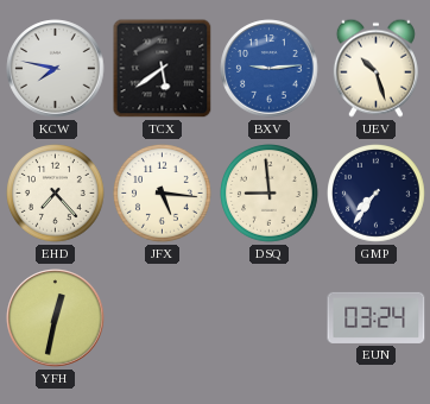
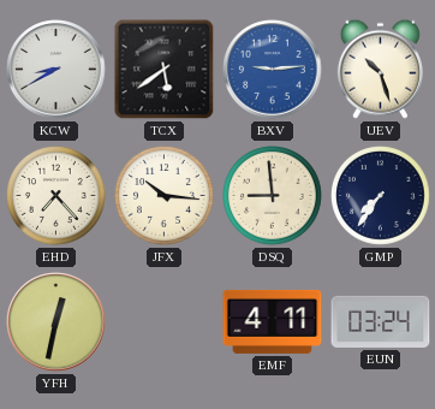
KCW: 7:47 -> 8:40
JFX: 5:16 -> 10:16
EMF: none -> 4:11
